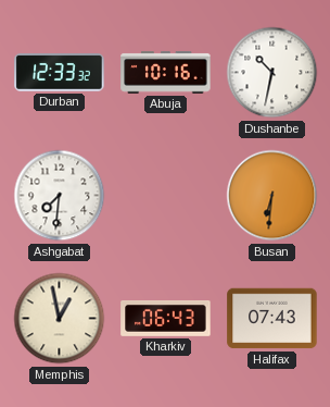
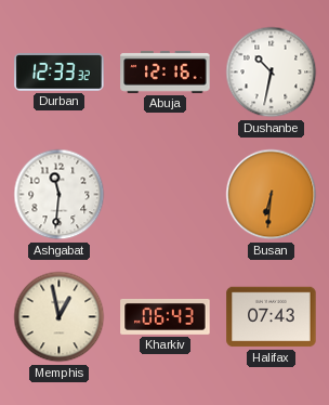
Abuja: 10:16 -> 12:16
Ashgabat: 7:31 -> 11:31
